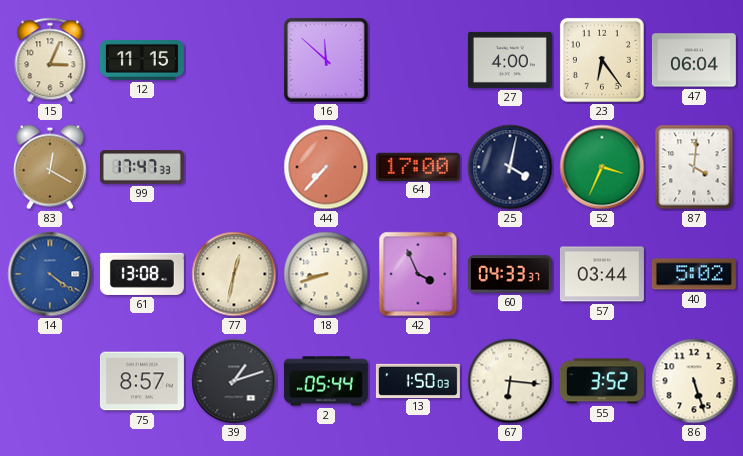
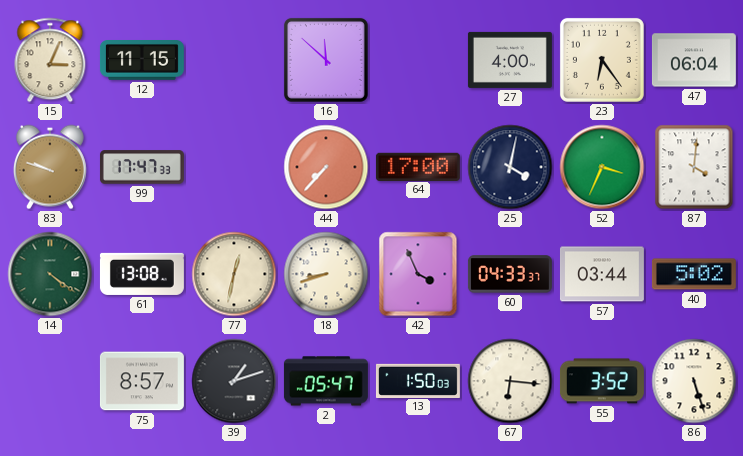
83: 12:20 -> 9:48
14 dial: blue -> green
2: 05:44 -> 05:47
